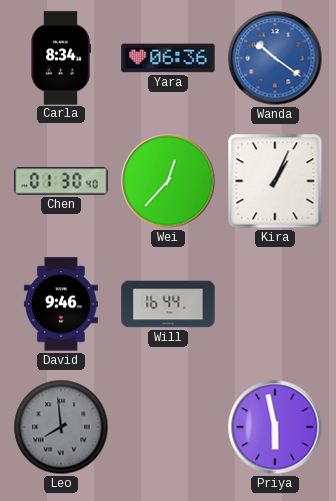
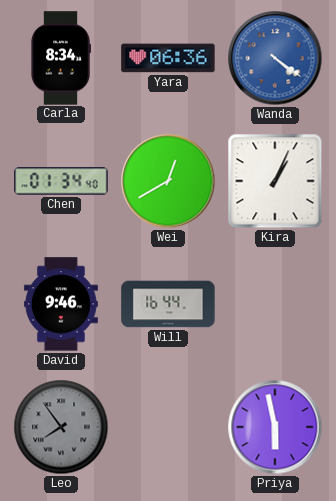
Wanda: 10:21 -> 4:21
Chen: 01:30 -> 01:34
Wei: 12:37 -> 12:40
Leo: 7:59 -> 7:54
